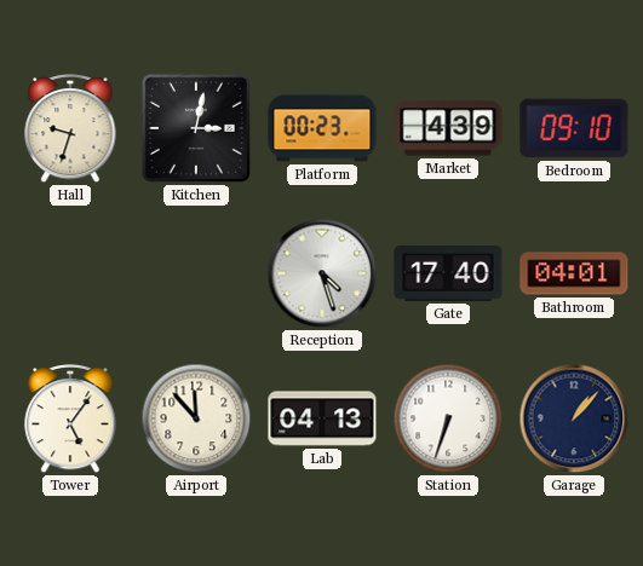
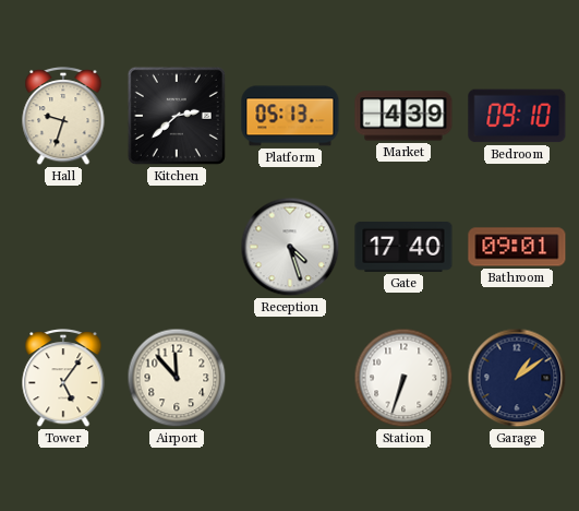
Kitchen: 3:02 -> 2:38
Platform: 00:23 -> 05:13
Bathroom: 04:01 -> 09:01
Lab: 04:13 -> none
Garage: 1:07 -> 1:09
